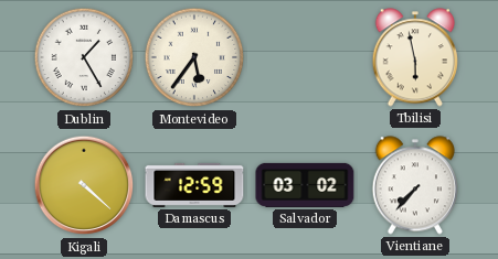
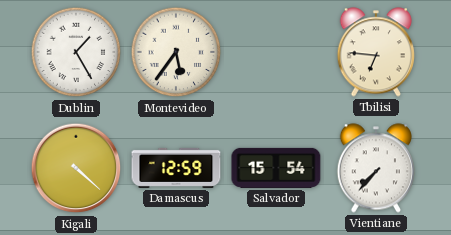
Tbilisi: 5:58 -> 6:46
Salvador: 03:02 -> 15:54
